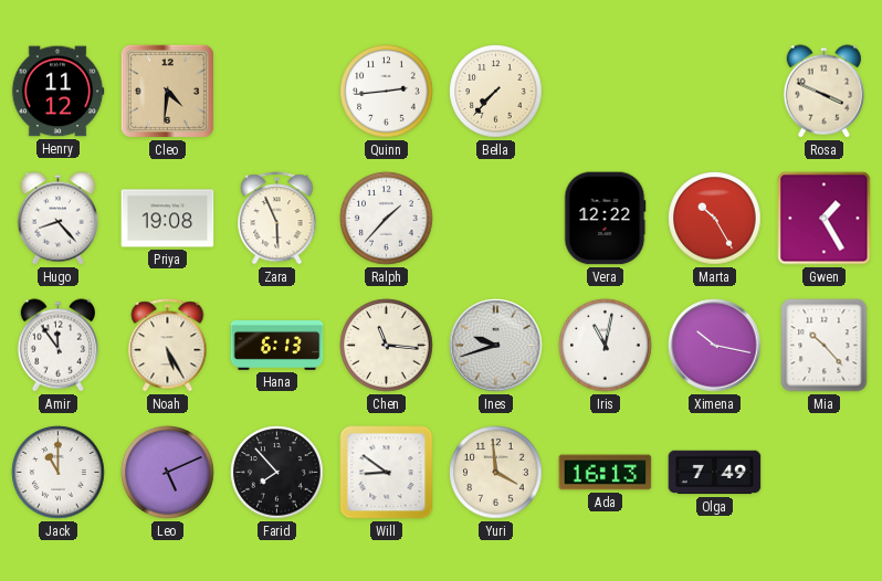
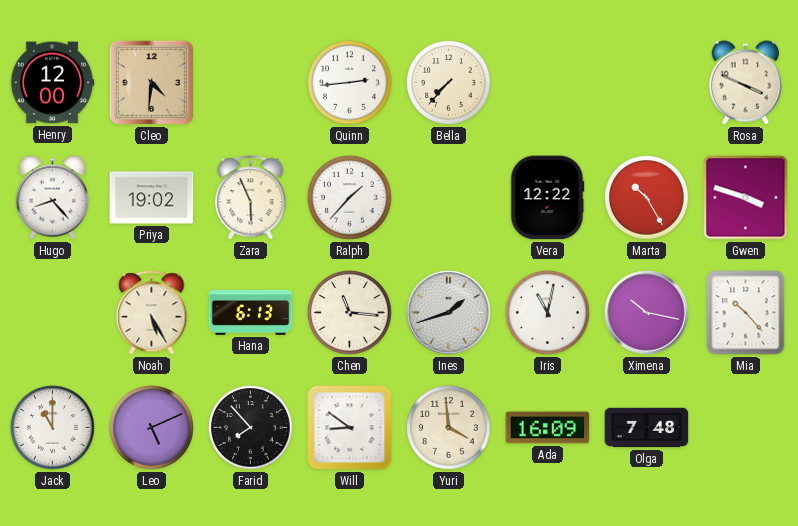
Henry: 11:12 -> 12:00
Priya: 19:08 -> 19:02
Gwen: 1:25 -> 3:48
Amir: 11:54 -> none
Ines: 9:42 -> 1:42
Ada: 16:13 -> 16:09
Olga: 7:49 -> 7:48
